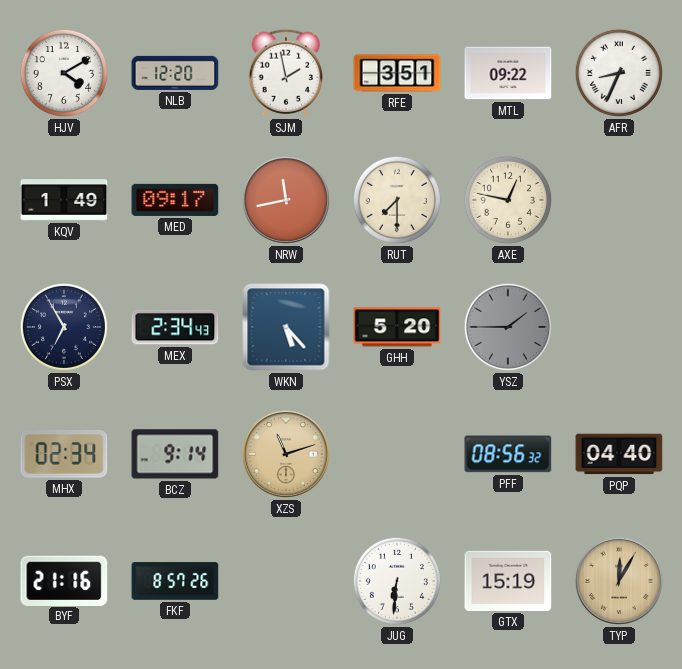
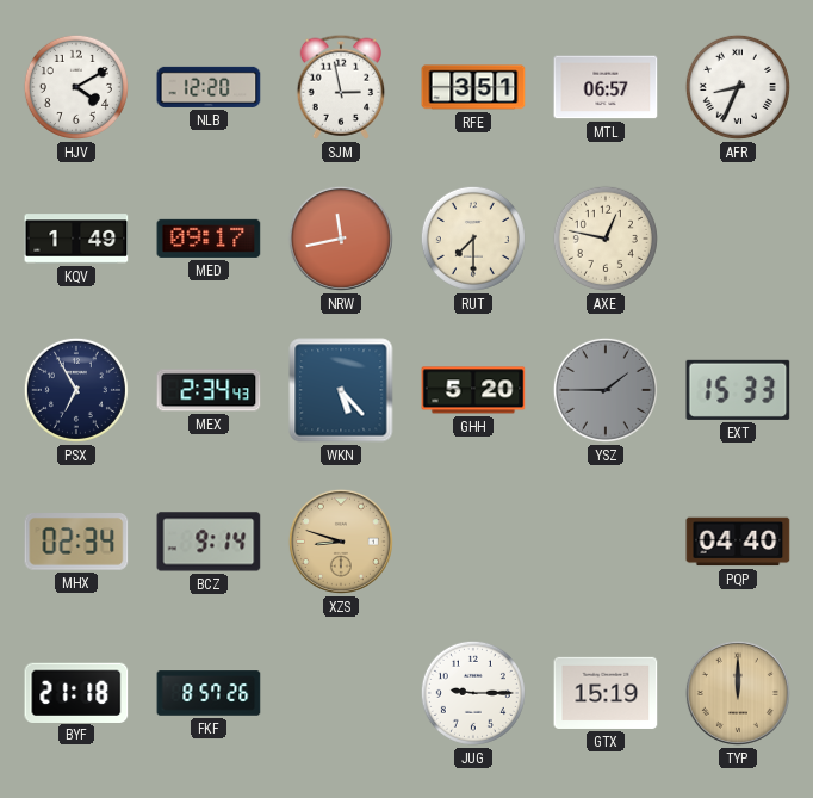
SJM: 1:58 -> 2:58
MTL: 09:22 -> 06:57
EXT: none -> 15:33
XZS: 11:12 -> 8:48
PFF: 08:56 -> none
BYF: 21:16 -> 21:18
JUG: 6:31 -> 9:15
TYP: 12:05 -> 12:00
